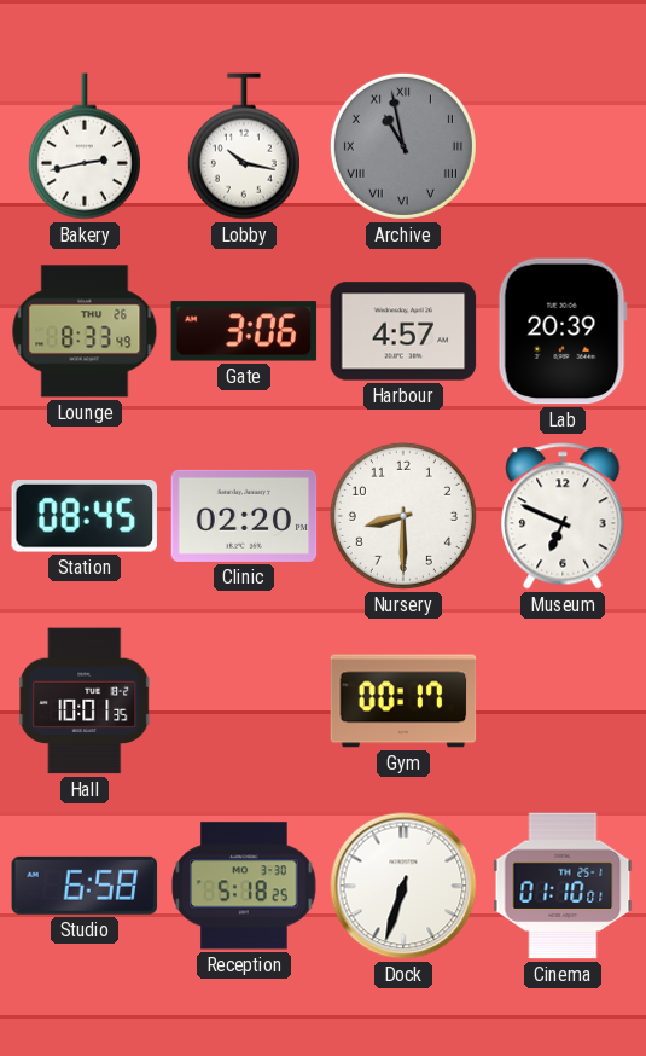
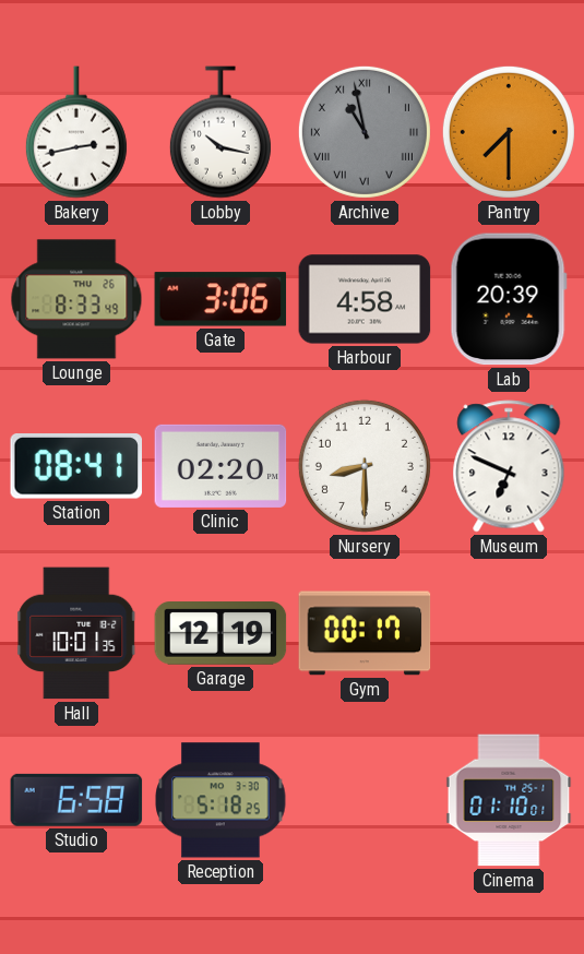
Pantry: none -> 7:30
Harbour: 4:57 -> 4:58
Station: 08:45 -> 08:41
Garage: none -> 12:19
Dock: 6:33 -> none
